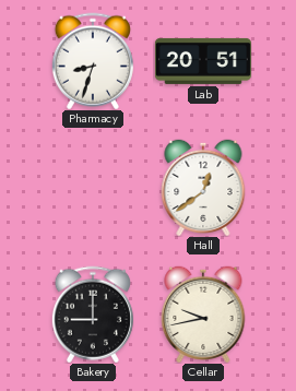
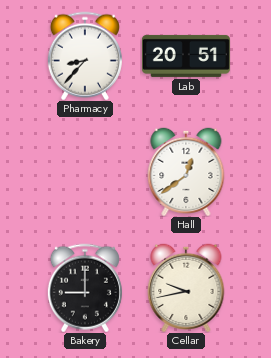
Pharmacy: 8:33 -> 8:37
